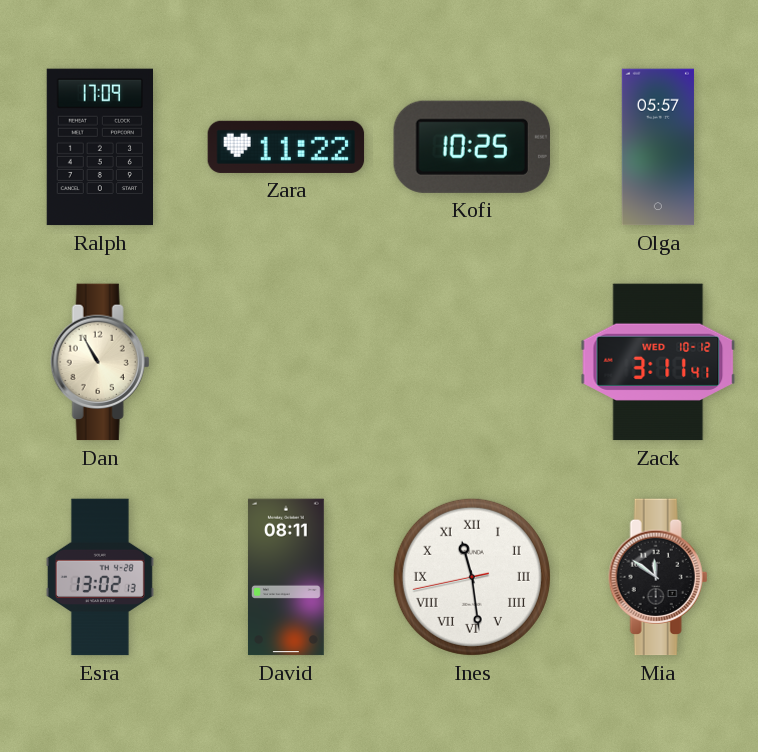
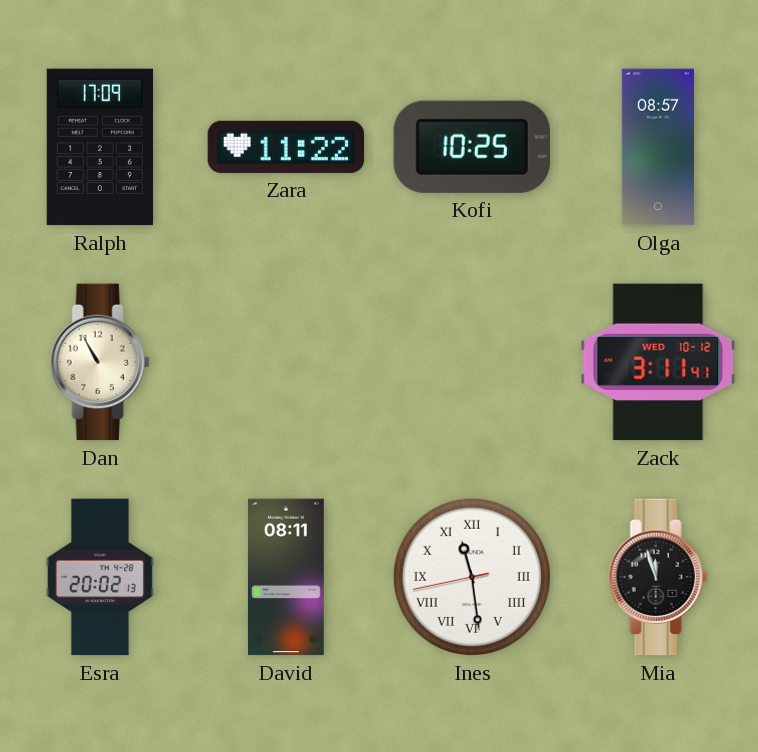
Olga: 05:57 -> 08:57
Esra: 13:02 -> 20:02
Mia: 11:51 -> 11:57
